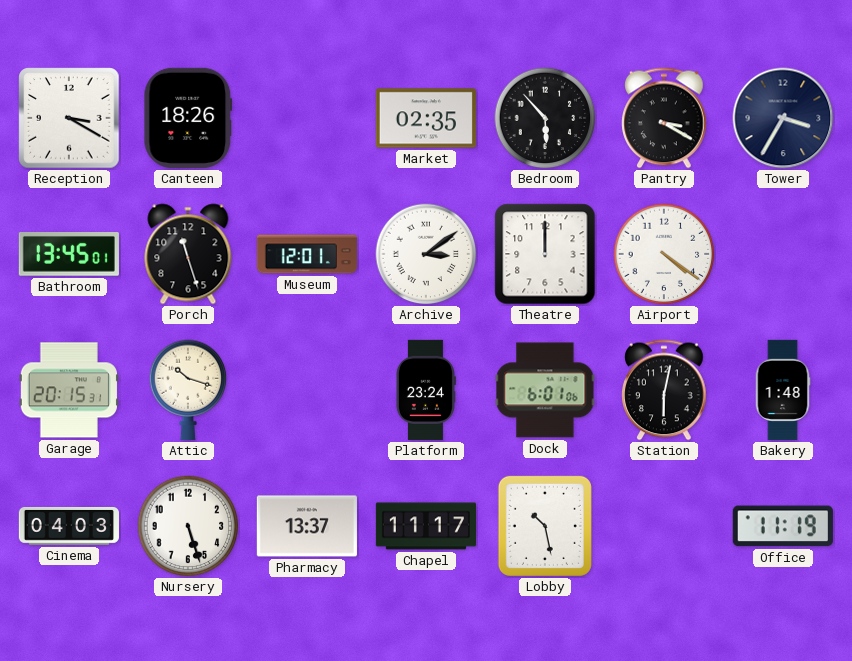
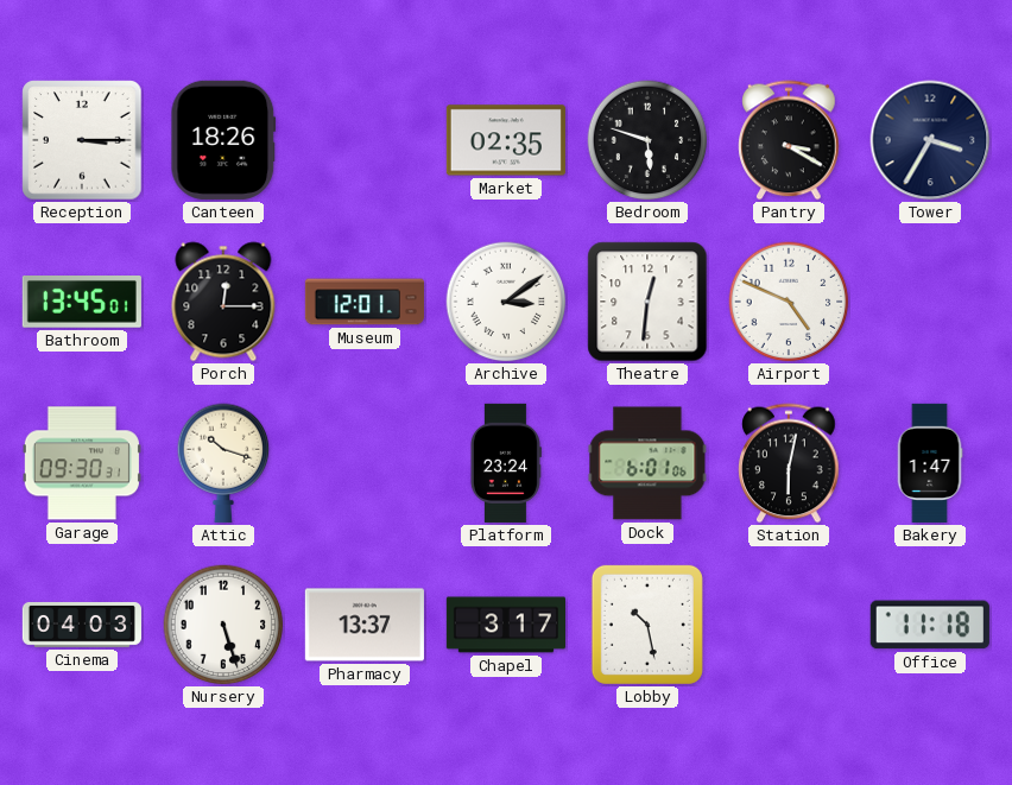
Reception: 3:20 -> 3:15
Bedroom: 5:53 -> 5:48
Porch: 11:27 -> 12:15
Theatre: 12:00 -> 12:31
Airport: 4:21 -> 4:49
Garage: 20:15 -> 09:30
Bakery: 1:48 -> 1:47
Chapel: 11:17 -> 3:17
Office: 11:19 -> 11:18
